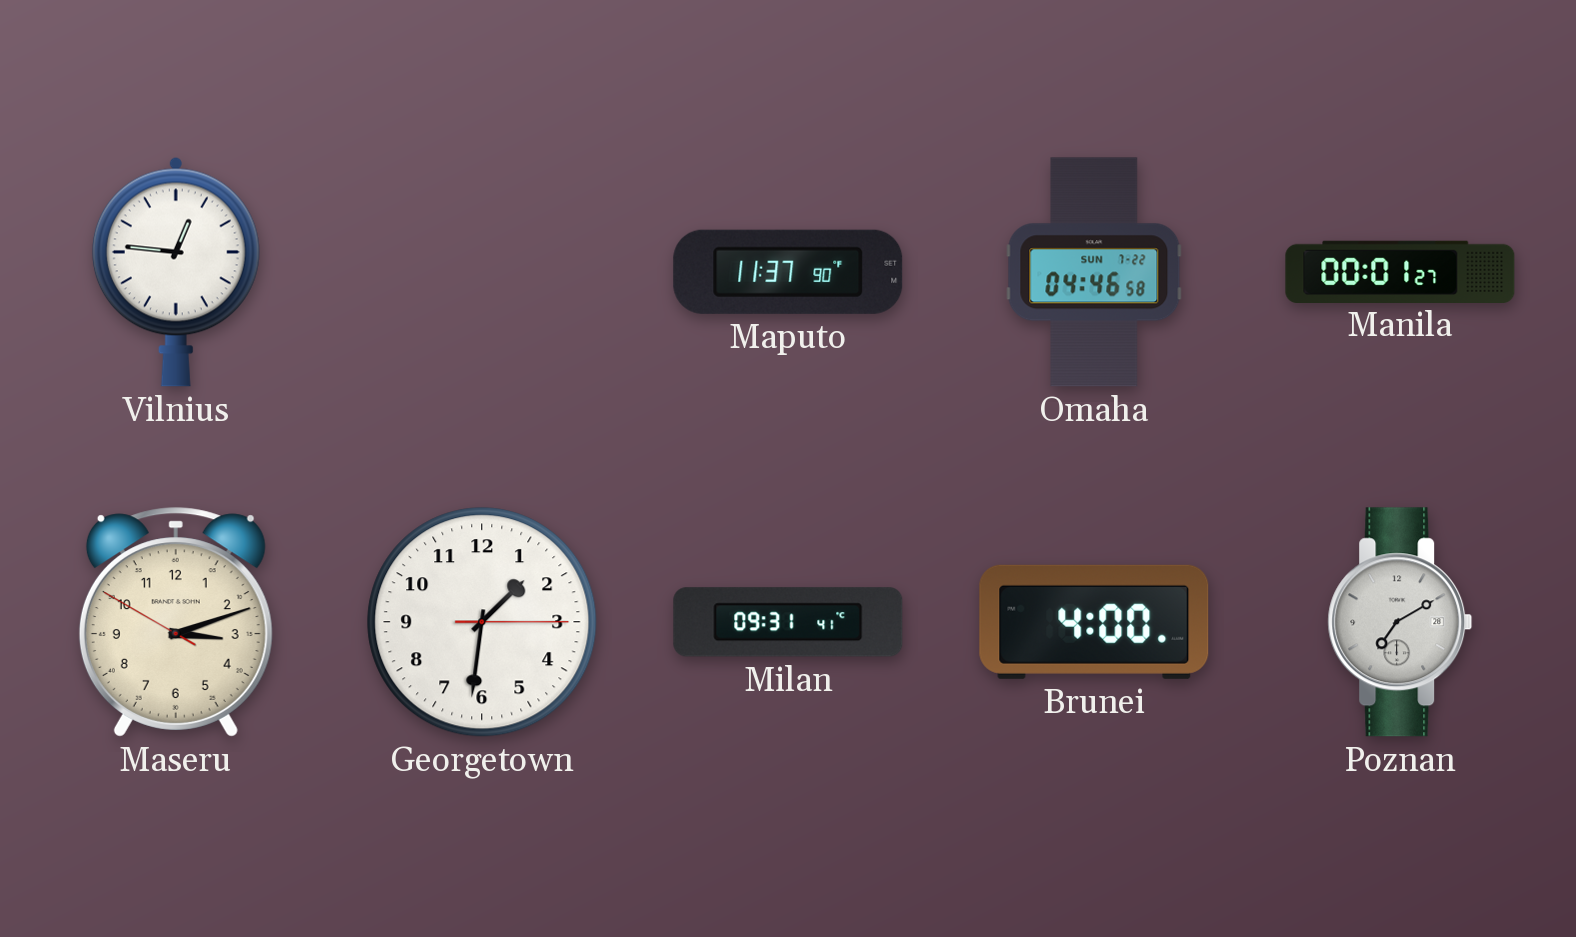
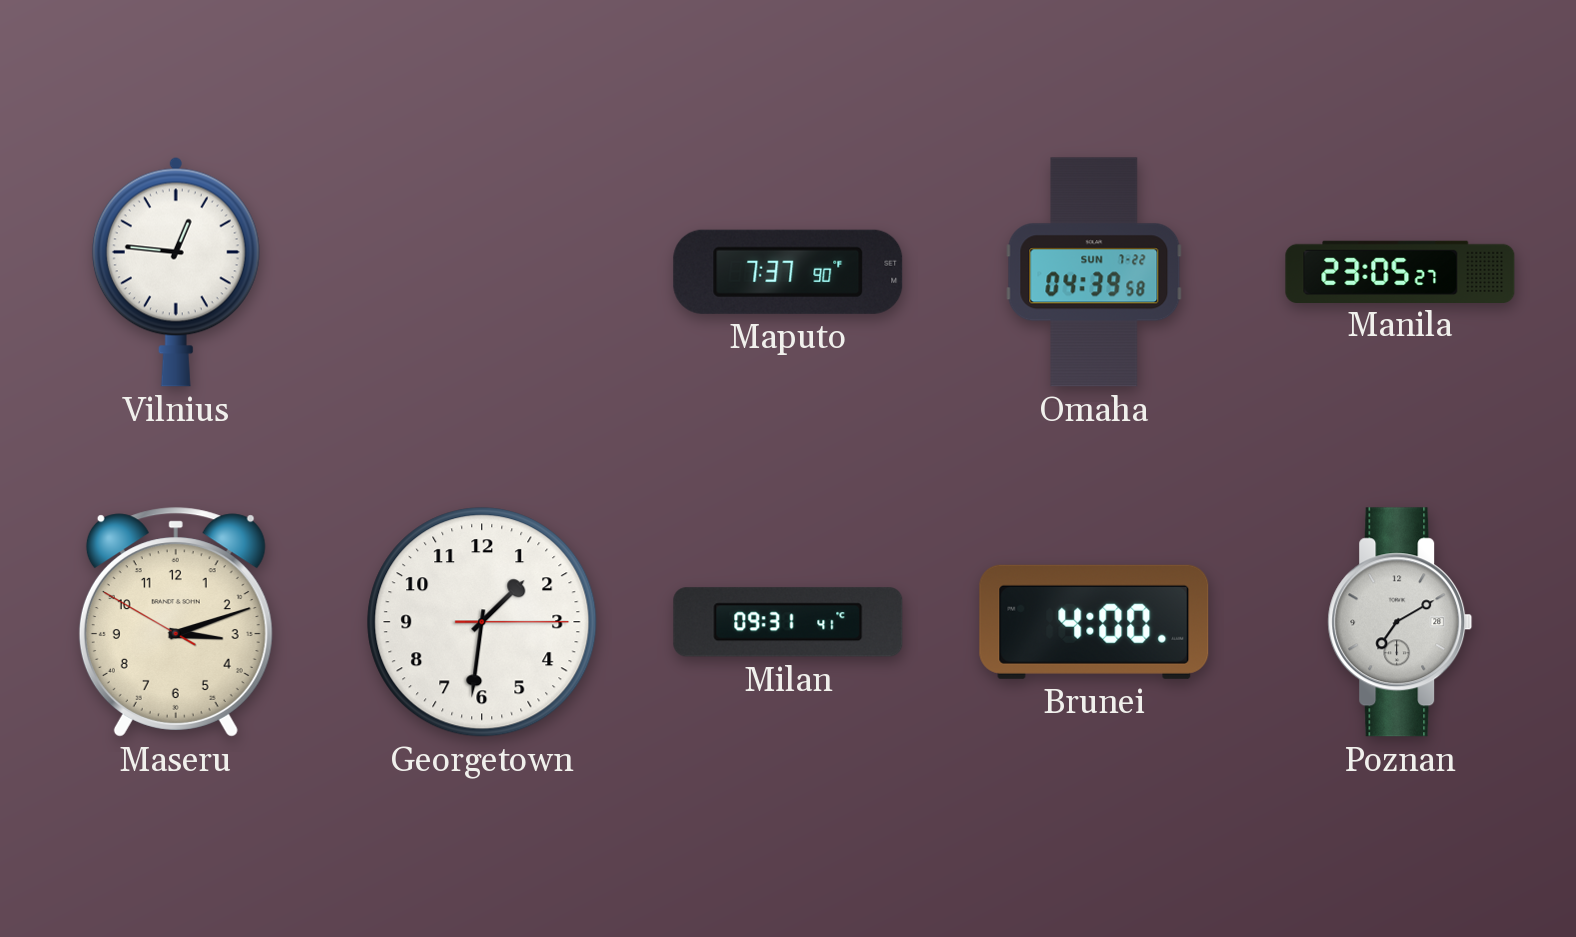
Maputo: 11:37 -> 7:37
Omaha: 04:46 -> 04:39
Manila: 00:01 -> 23:05
